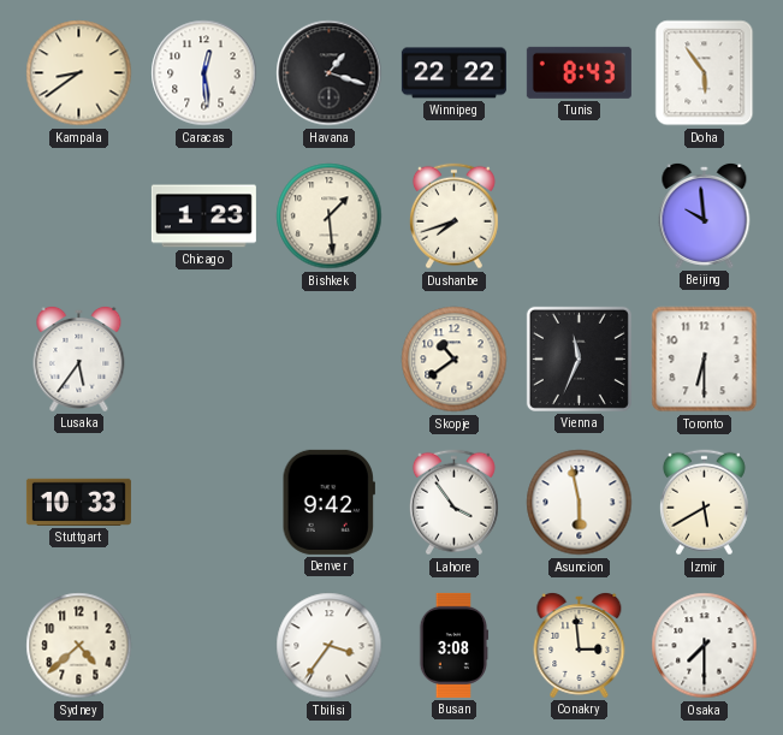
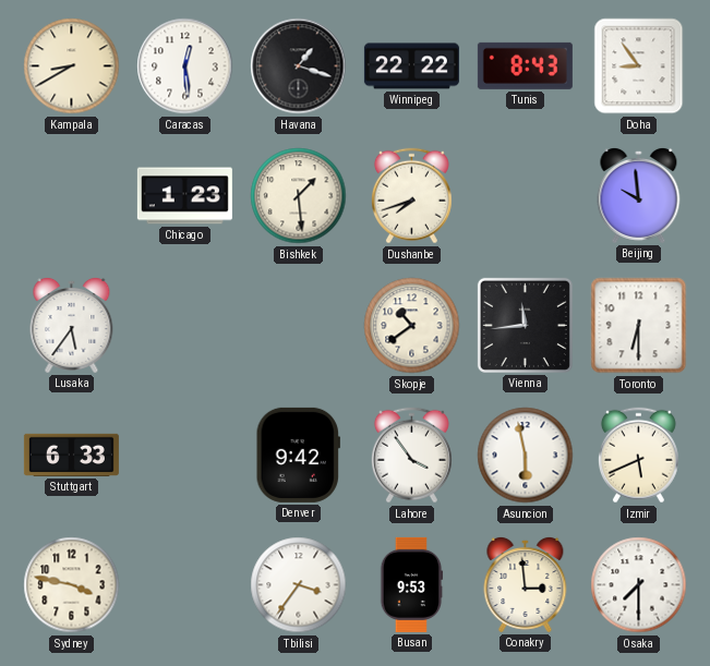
Kampala: 8:39 -> 8:40
Doha: 5:54 -> 8:54
Vienna: 11:34 -> 11:44
Stuttgart: 10:33 -> 6:33
Izmir: 5:40 -> 5:41
Sydney: 4:38 -> 3:47
Busan: 3:08 -> 9:53
